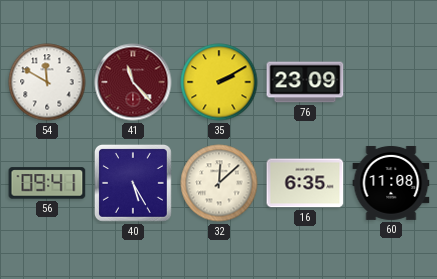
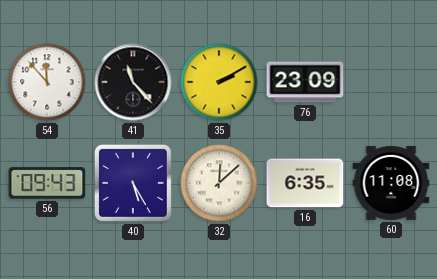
54: 11:50 -> 11:53
41 dial: burgundy -> black
56: 09:41 -> 09:43
